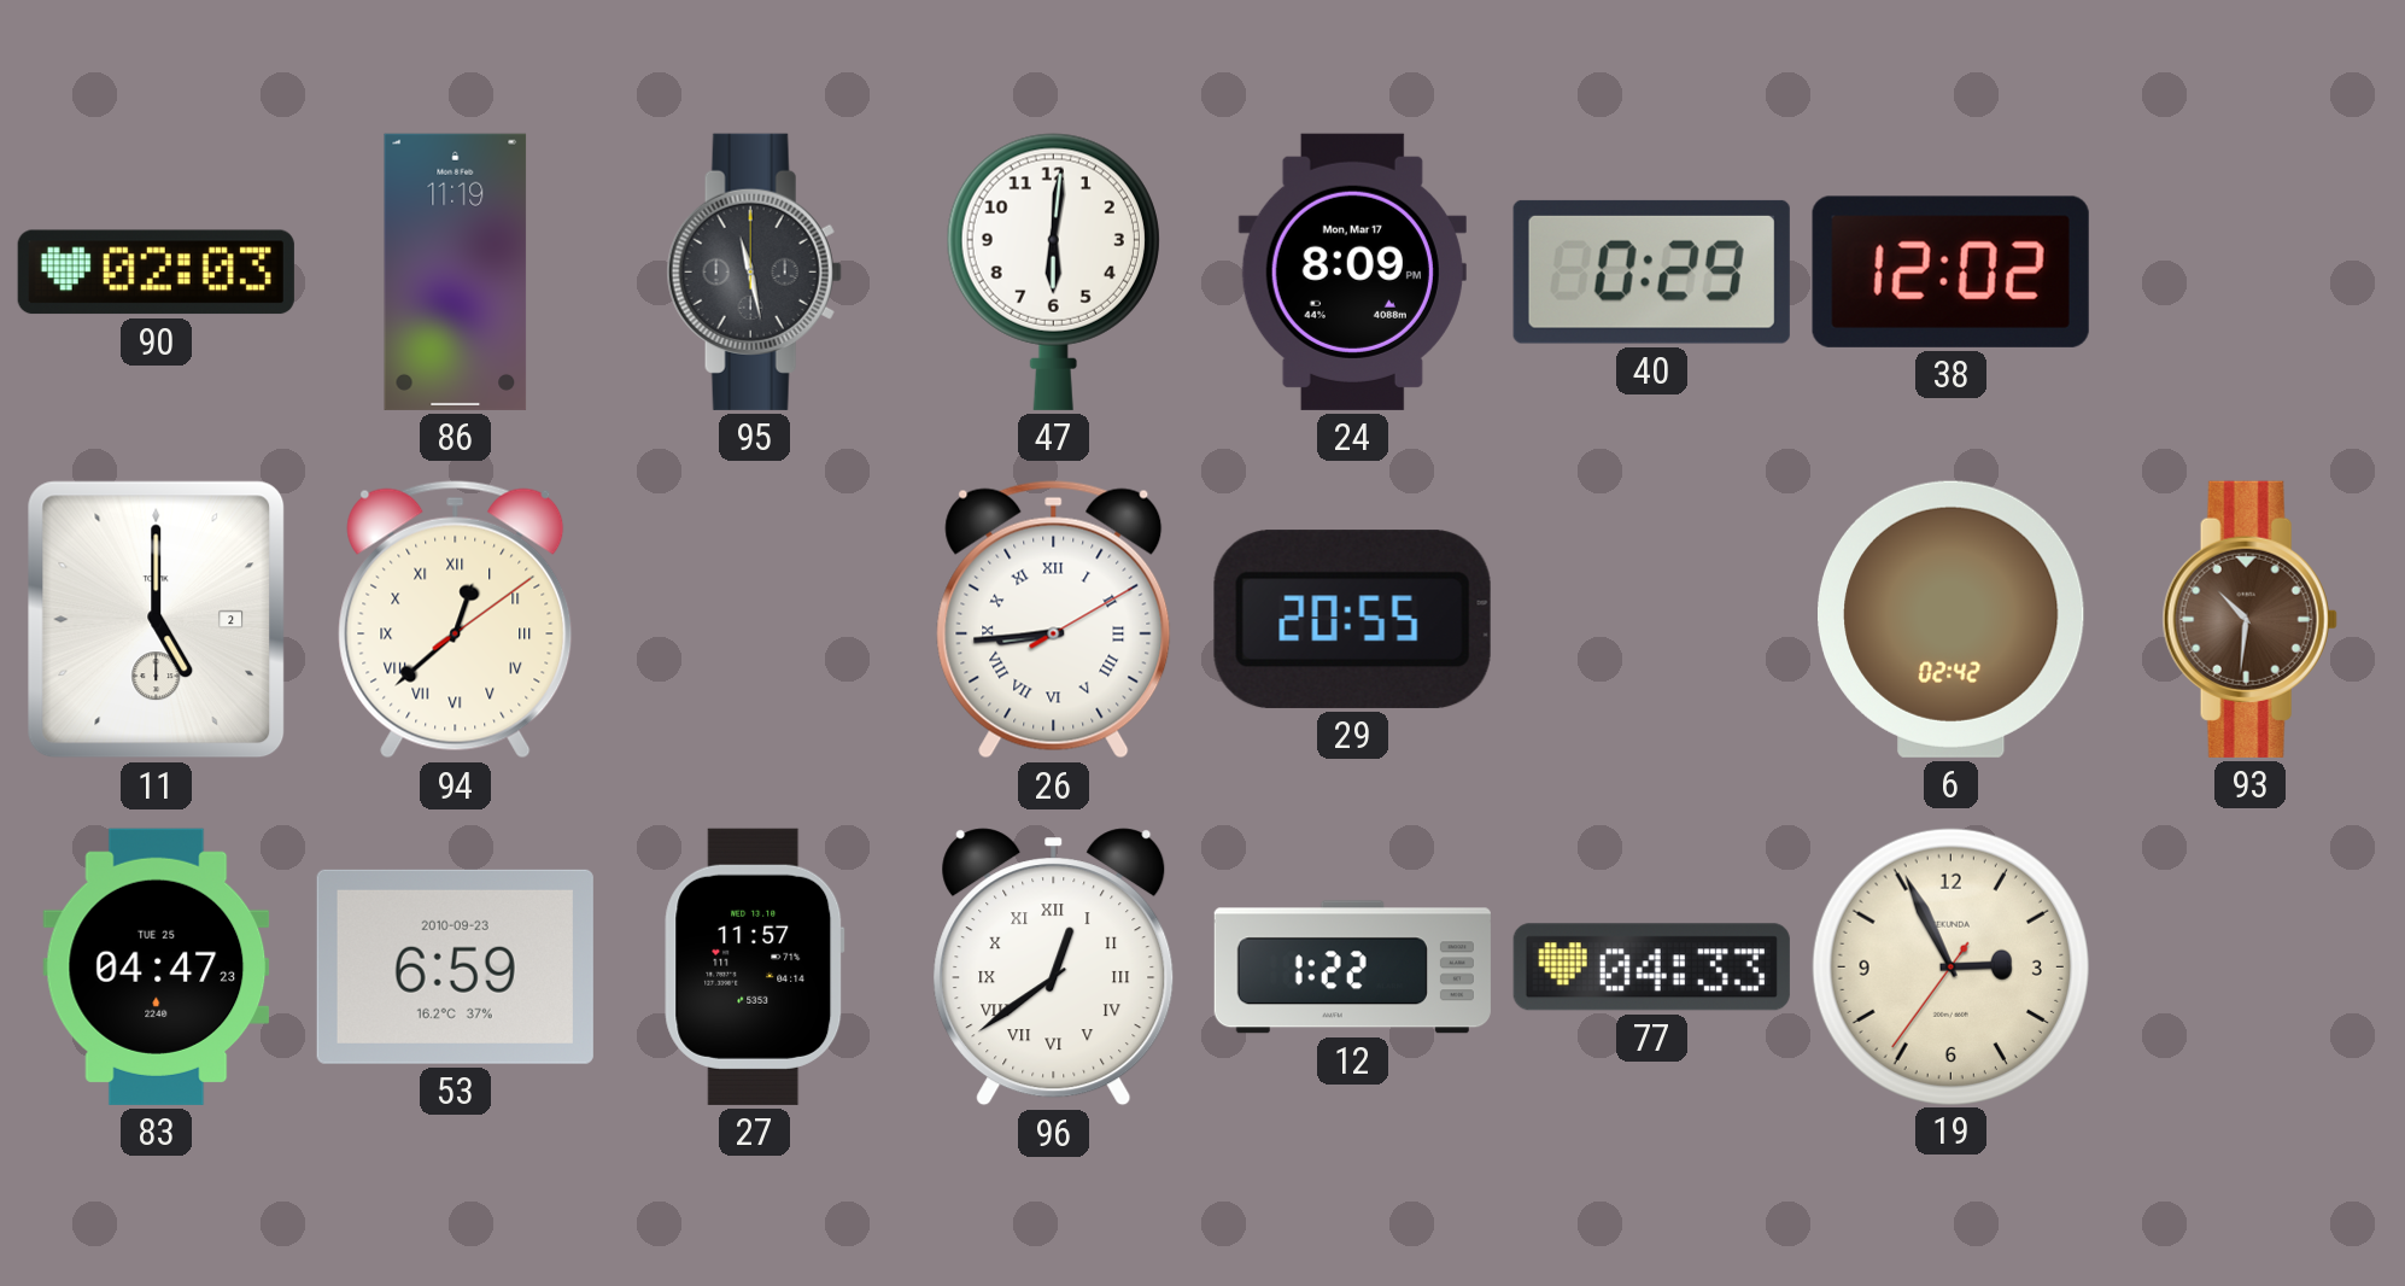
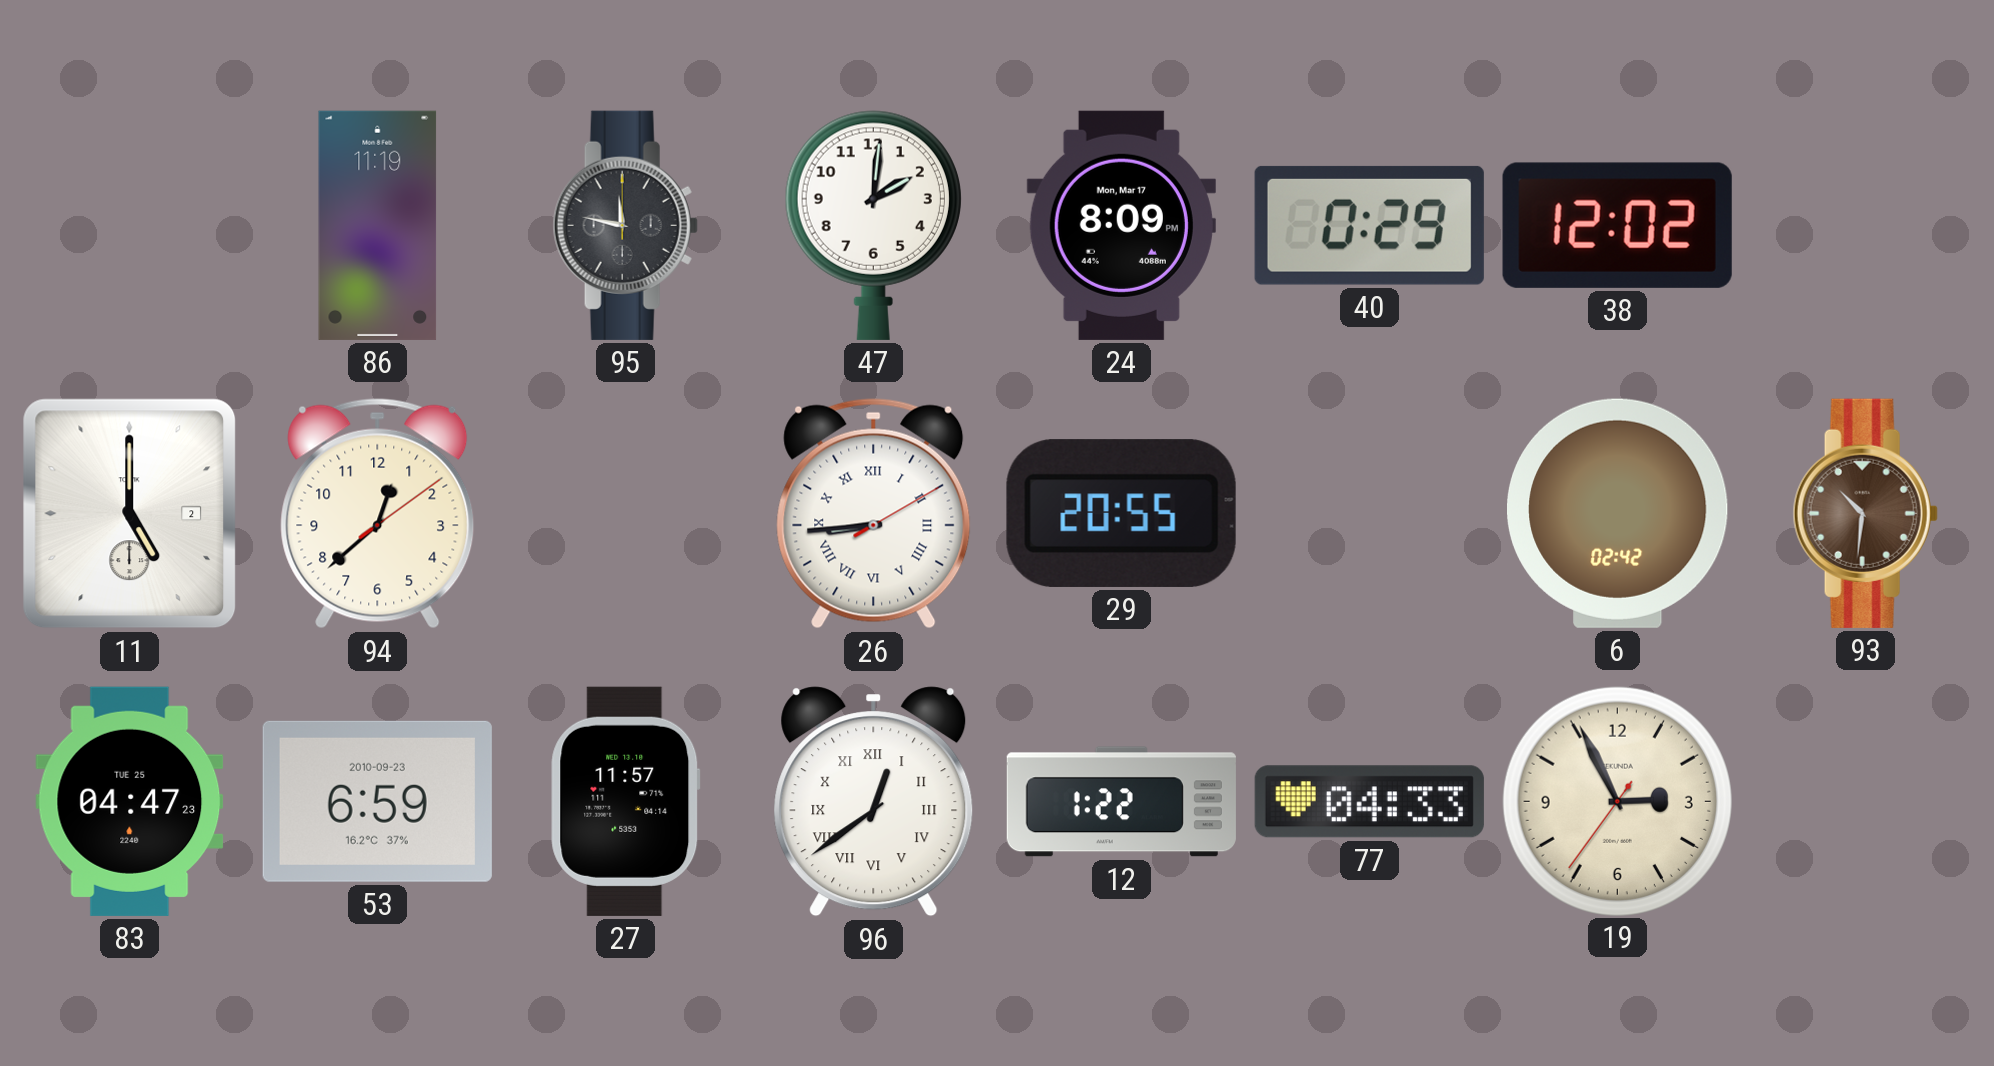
90: 02:03 -> none
95: 11:28 -> 11:47
47: 6:01 -> 2:01
94 numerals: Roman -> Arabic
